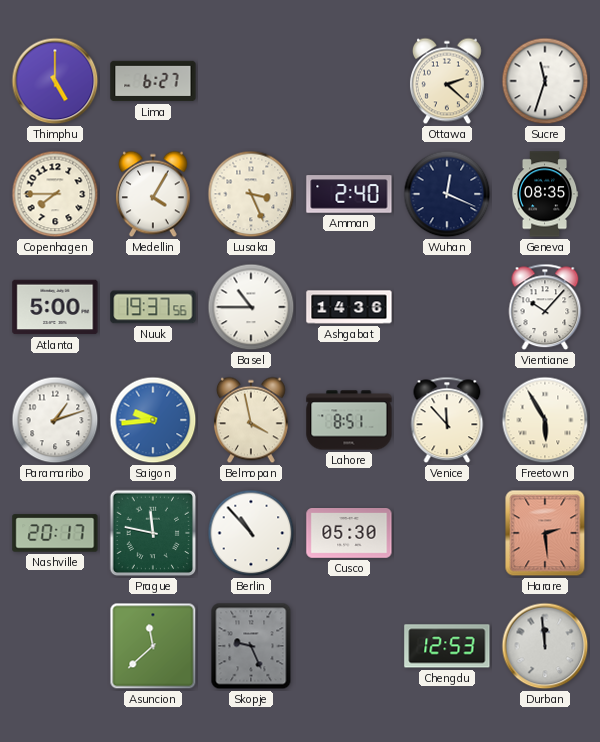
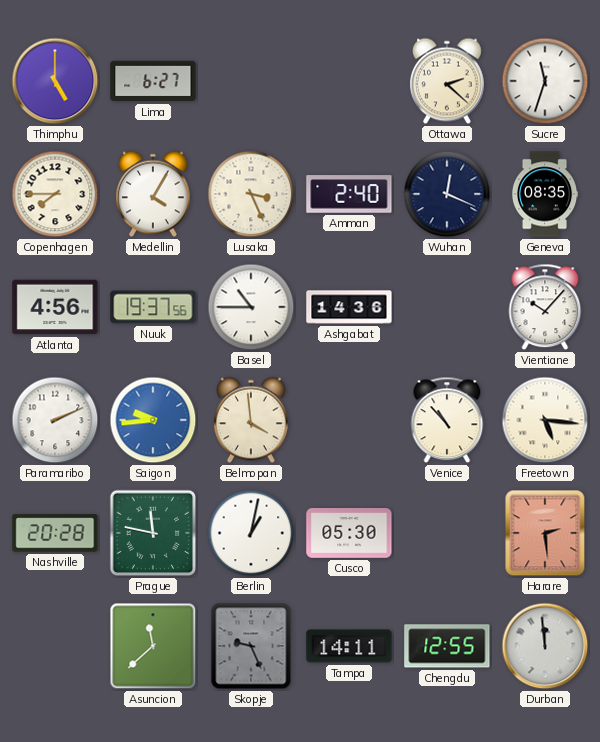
Atlanta: 5:00 -> 4:56
Paramaribo: 1:12 -> 2:11
Belmopan: 3:58 -> 3:59
Lahore: 8:51 -> none
Venice: 11:53 -> 10:53
Freetown: 5:55 -> 5:16
Nashville: 20:17 -> 20:28
Berlin: 10:53 -> 1:02
Tampa: none -> 14:11
Chengdu: 12:53 -> 12:55
